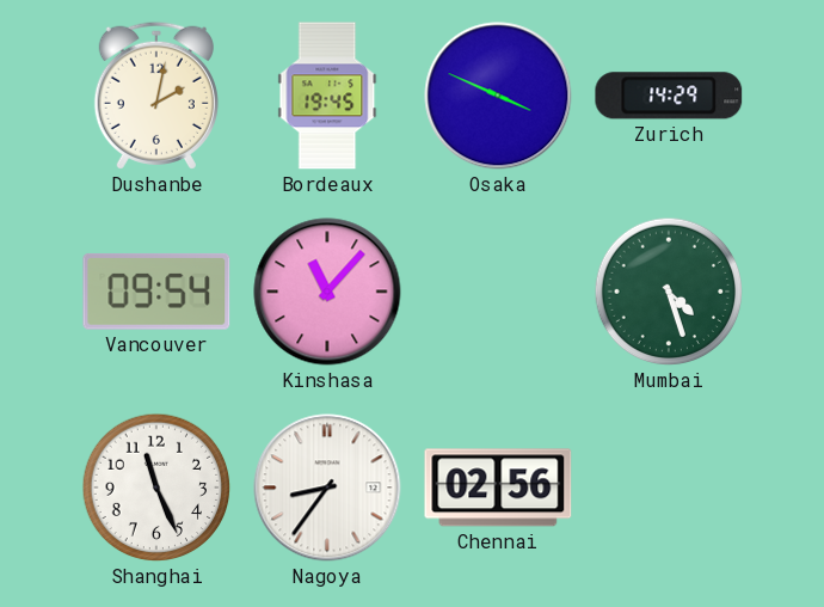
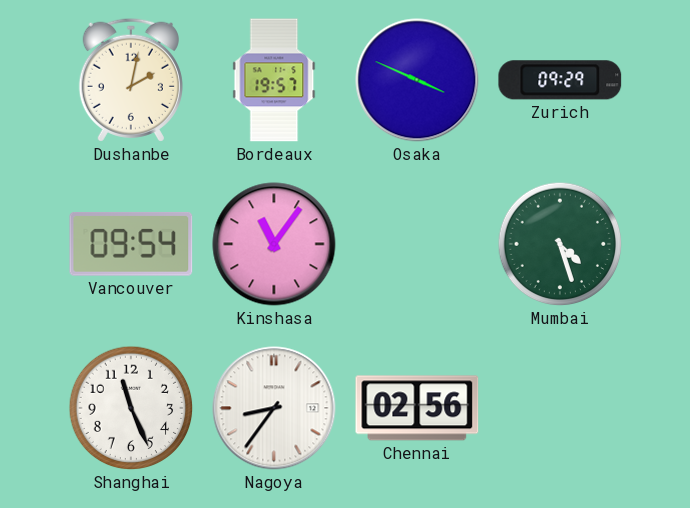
Bordeaux: 19:45 -> 19:57
Zurich: 14:29 -> 09:29
Kinshasa: 11:07 -> 11:06
